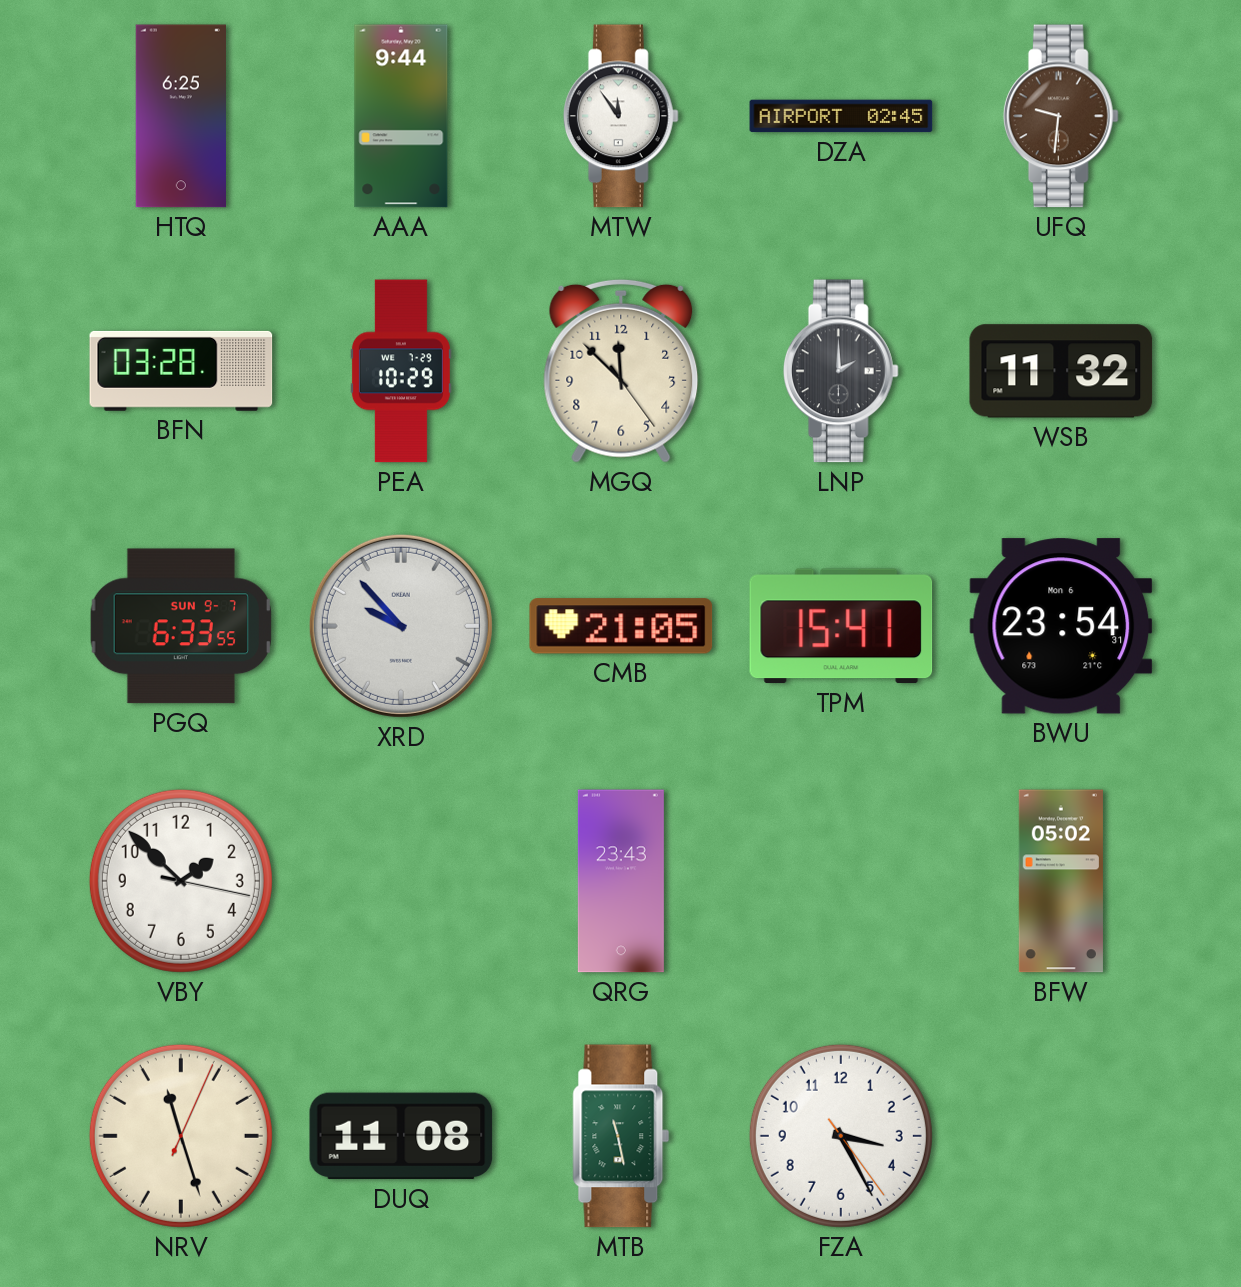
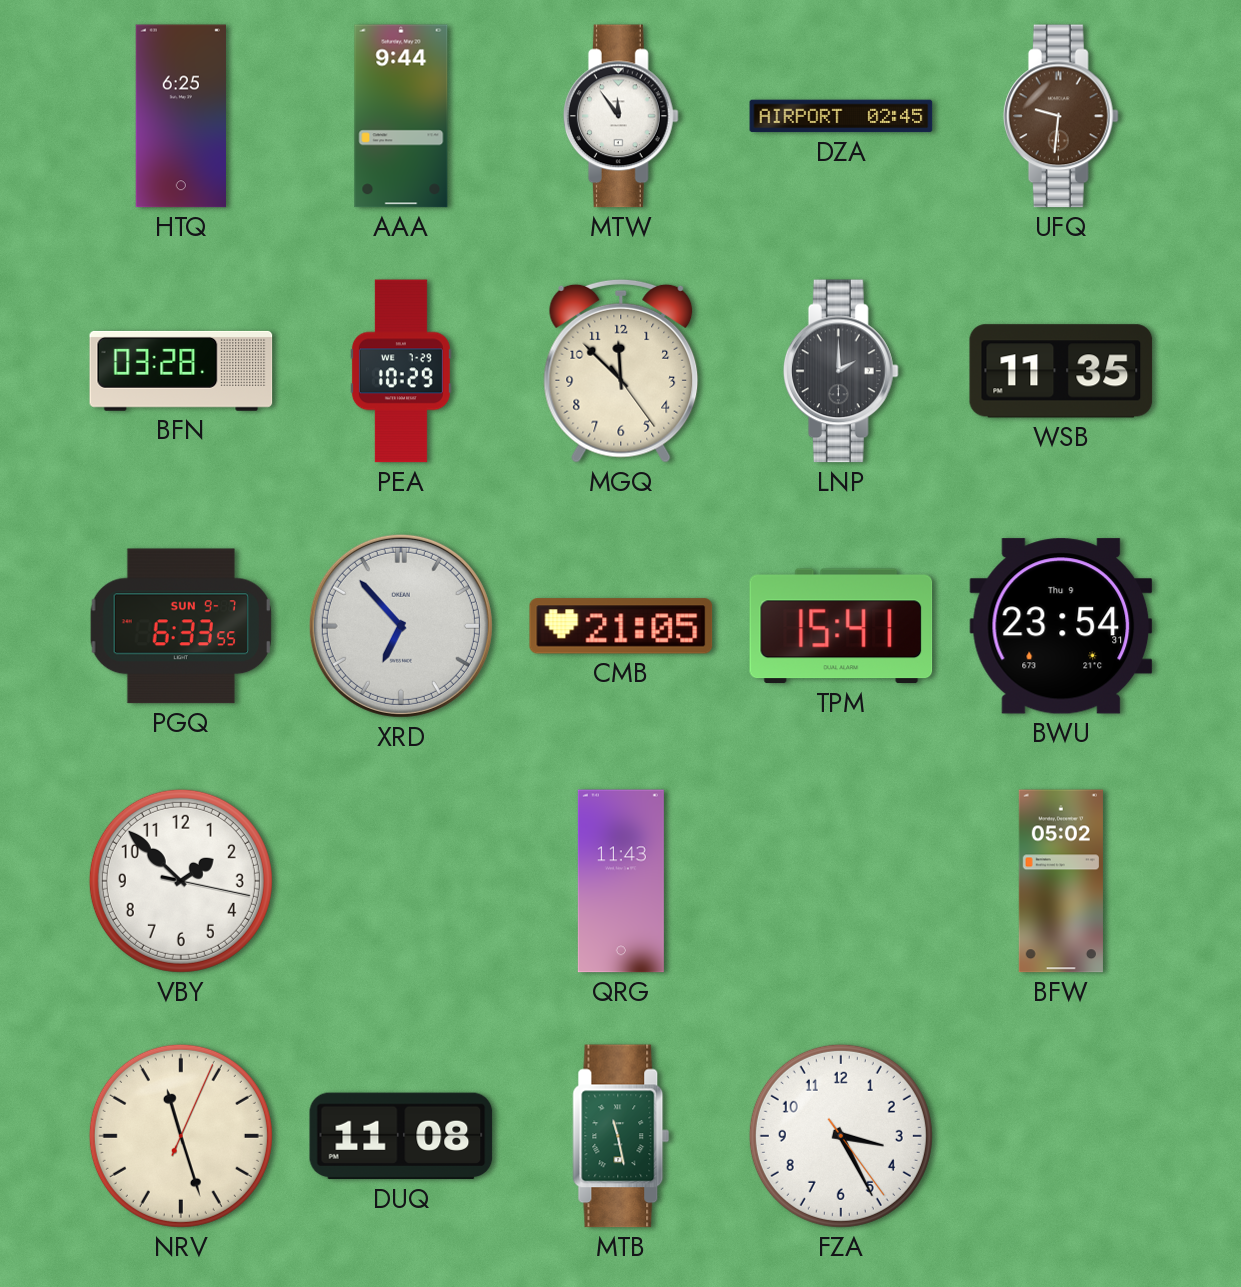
WSB: 11:32 -> 11:35
XRD: 9:53 -> 6:53
BWU date: Mon 6 -> Thu 9
QRG: 23:43 -> 11:43
